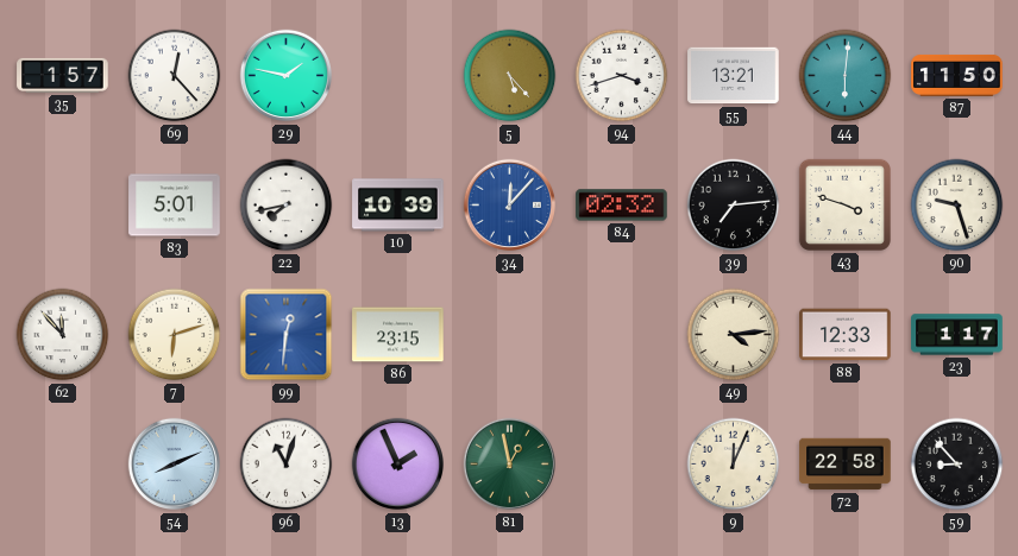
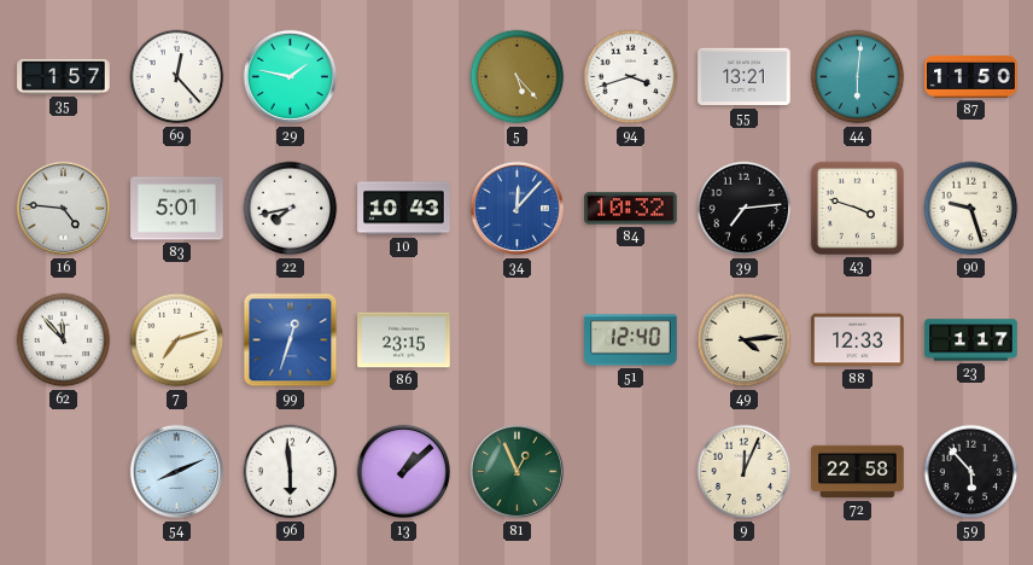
16: none -> 4:46
10: 10:39 -> 10:43
84: 02:32 -> 10:32
7: 6:12 -> 7:12
99: 12:31 -> 12:33
51: none -> 12:40
96: 11:03 -> 5:59
13: 1:56 -> 1:08
81: 12:58 -> 12:56
59: 8:53 -> 5:53
